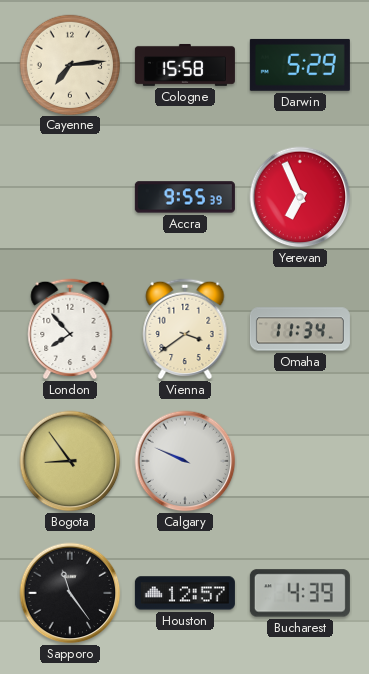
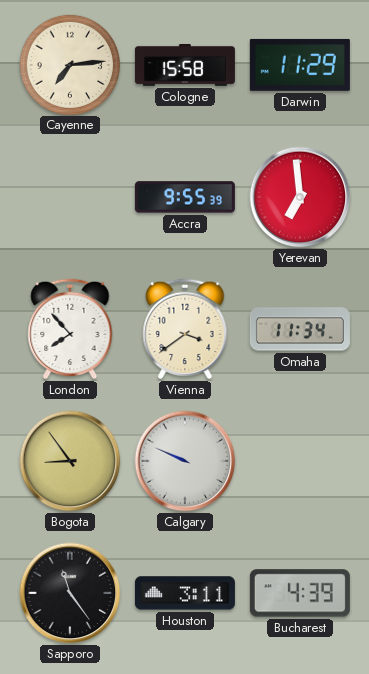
Darwin: 5:29 -> 11:29
Yerevan: 6:56 -> 6:59
Houston: 12:57 -> 3:11
